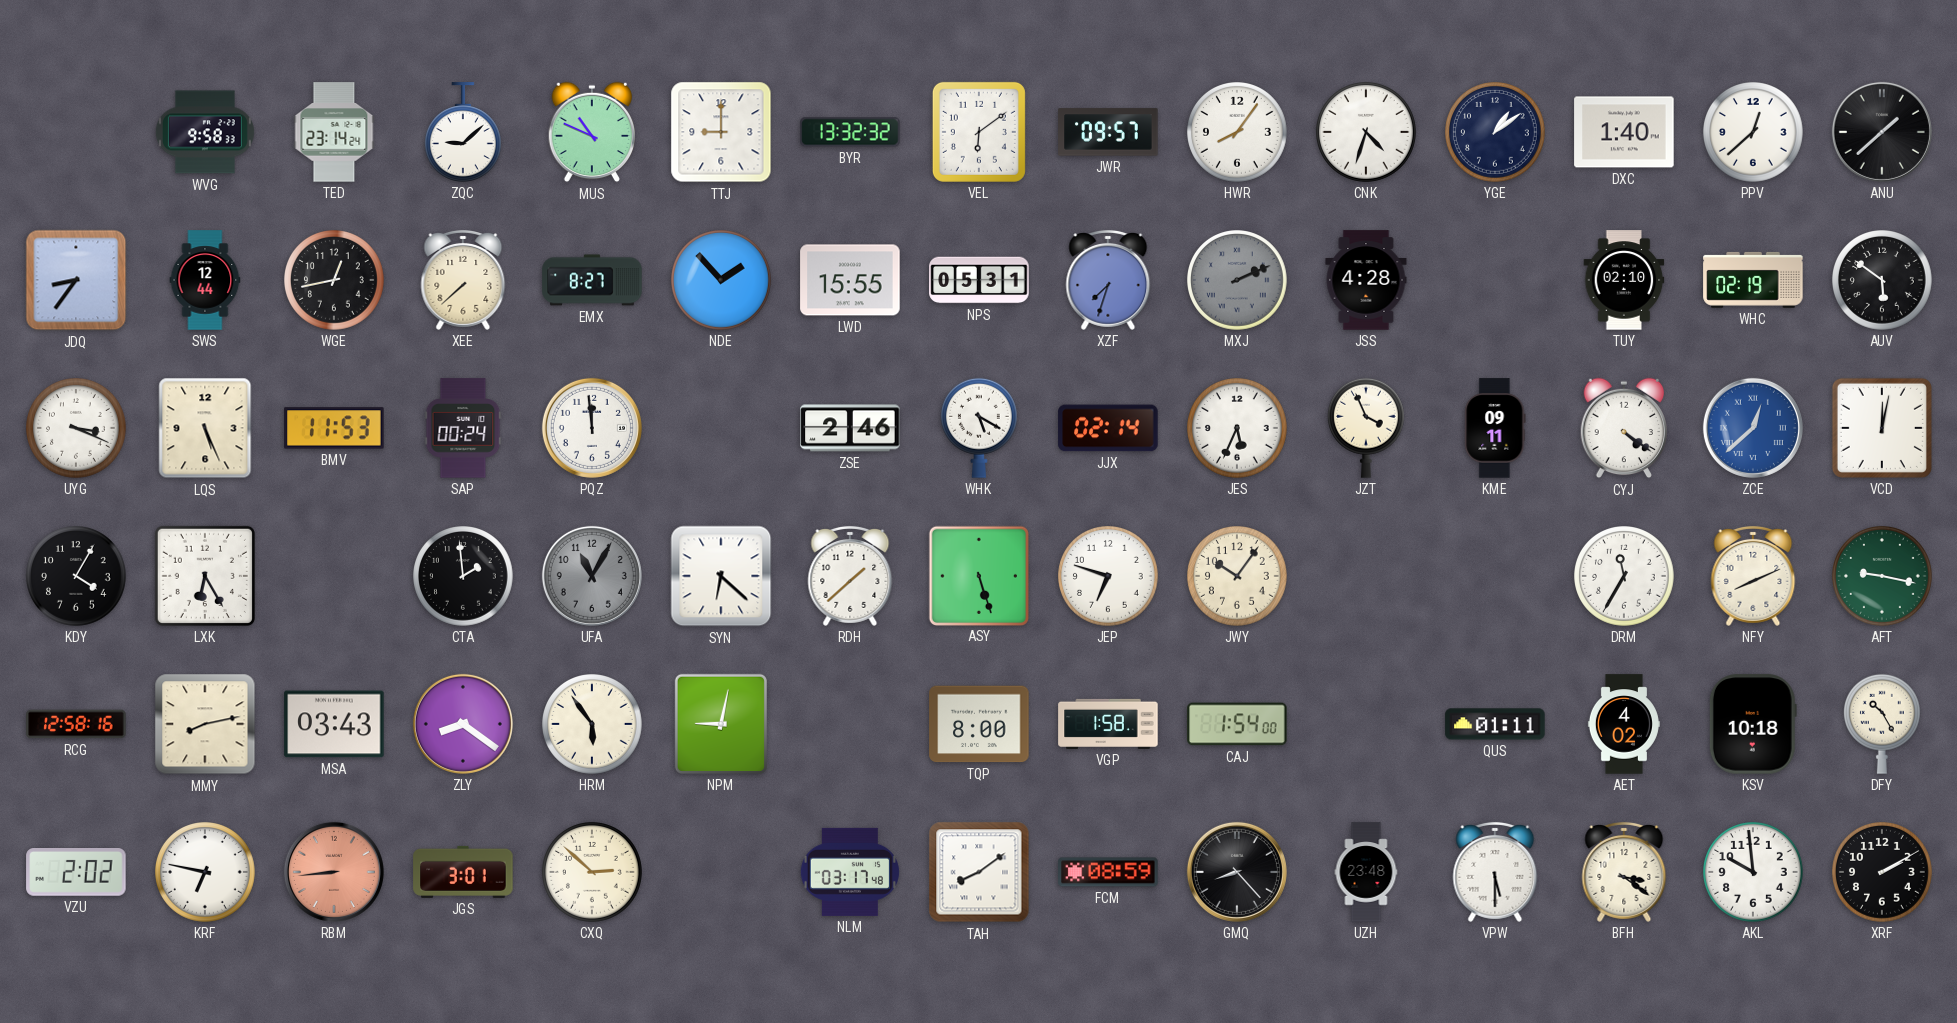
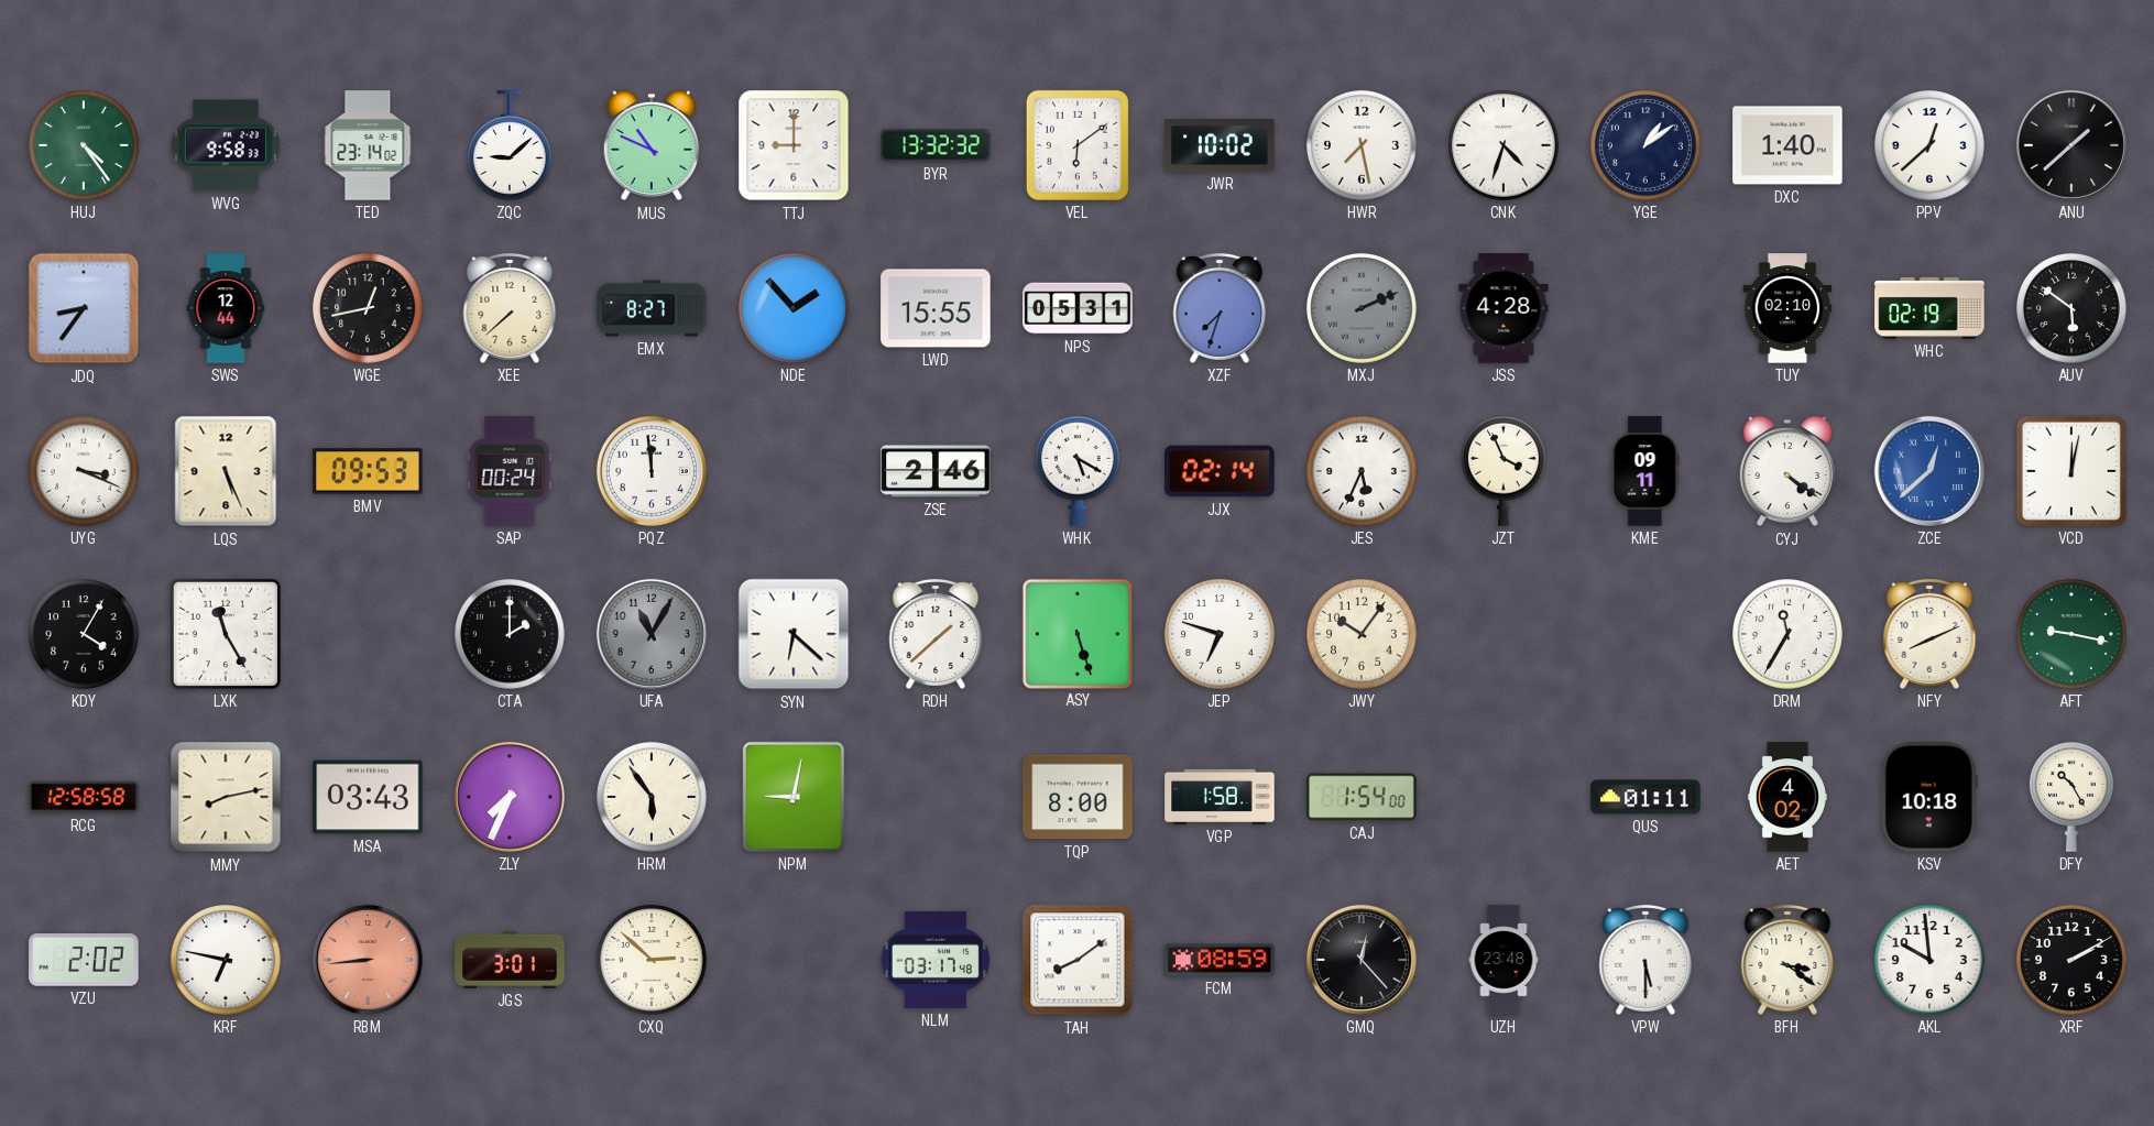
HUJ: none -> 4:24
TED: 23:14:24 -> 23:14:02
JWR: 09:57 -> 10:02
HWR: 8:06 -> 7:28
BMV: 11:53 -> 09:53
LXK: 6:25 -> 11:25
CTA: 1:59 -> 2:00
RCG: 12:58:16 -> 12:58:58
ZLY: 8:21 -> 7:34
GMQ: 8:23 -> 12:23
